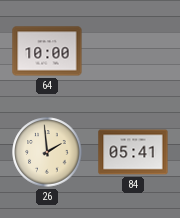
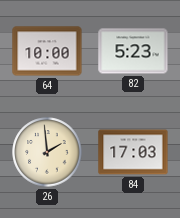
82: none -> 5:23
84: 05:41 -> 17:03
